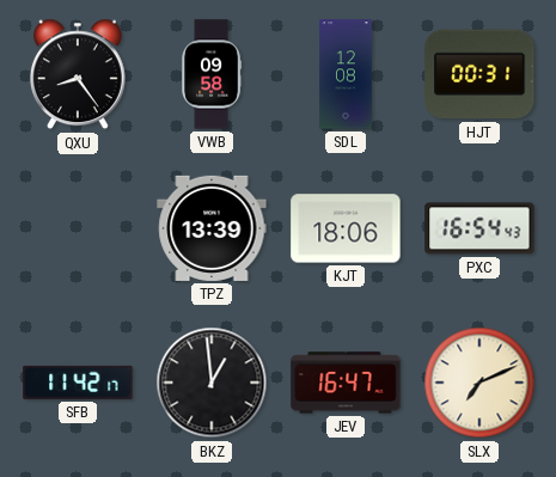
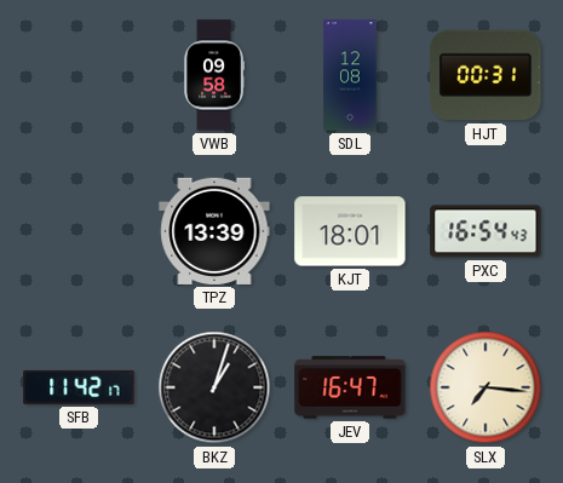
QXU: 8:24 -> none
KJT: 18:06 -> 18:01
BKZ: 12:59 -> 1:03
SLX: 7:11 -> 7:16
